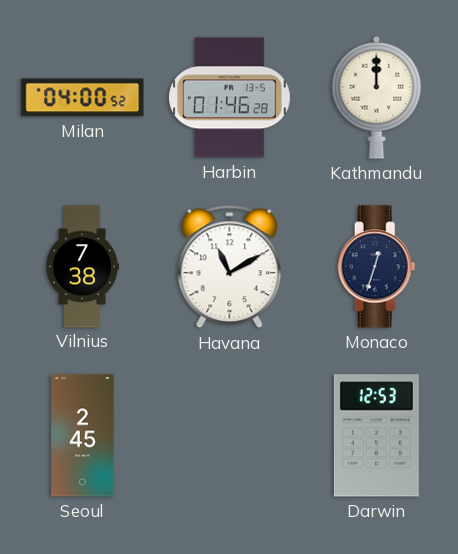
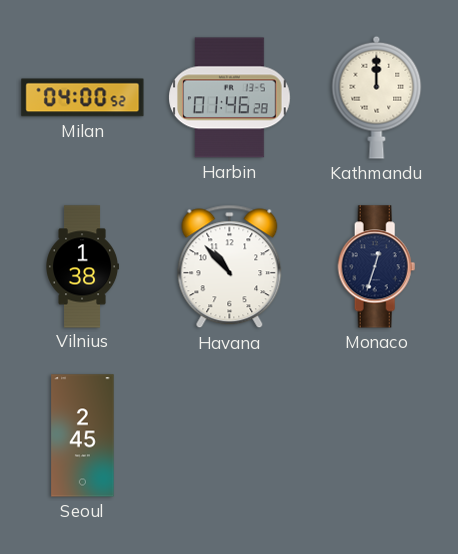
Vilnius: 7:38 -> 1:38
Havana: 11:10 -> 10:53
Darwin: 12:53 -> none
